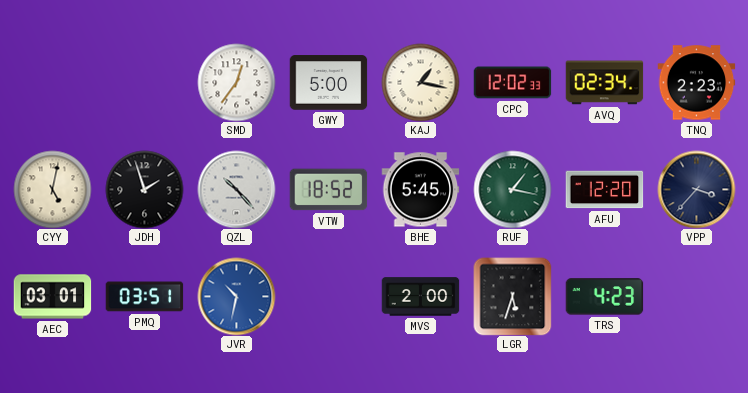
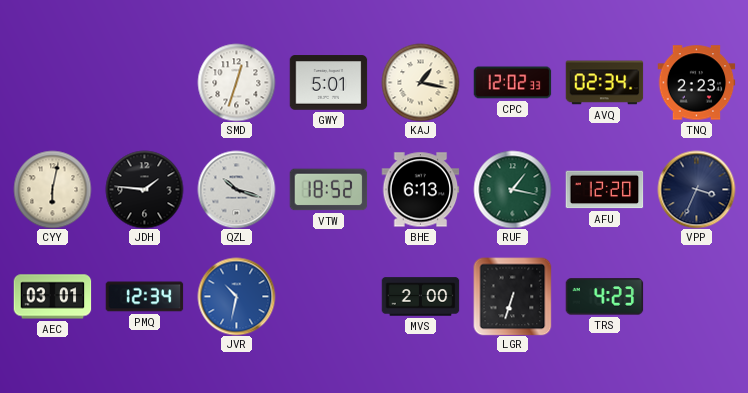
SMD: 12:36 -> 12:33
GWY: 5:00 -> 5:01
CYY: 5:02 -> 6:02
JDH: 1:57 -> 1:46
QZL: 10:23 -> 10:18
BHE: 5:45 -> 6:13
VPP: 3:37 -> 3:34
PMQ: 03:51 -> 12:34
LGR: 5:33 -> 6:33
